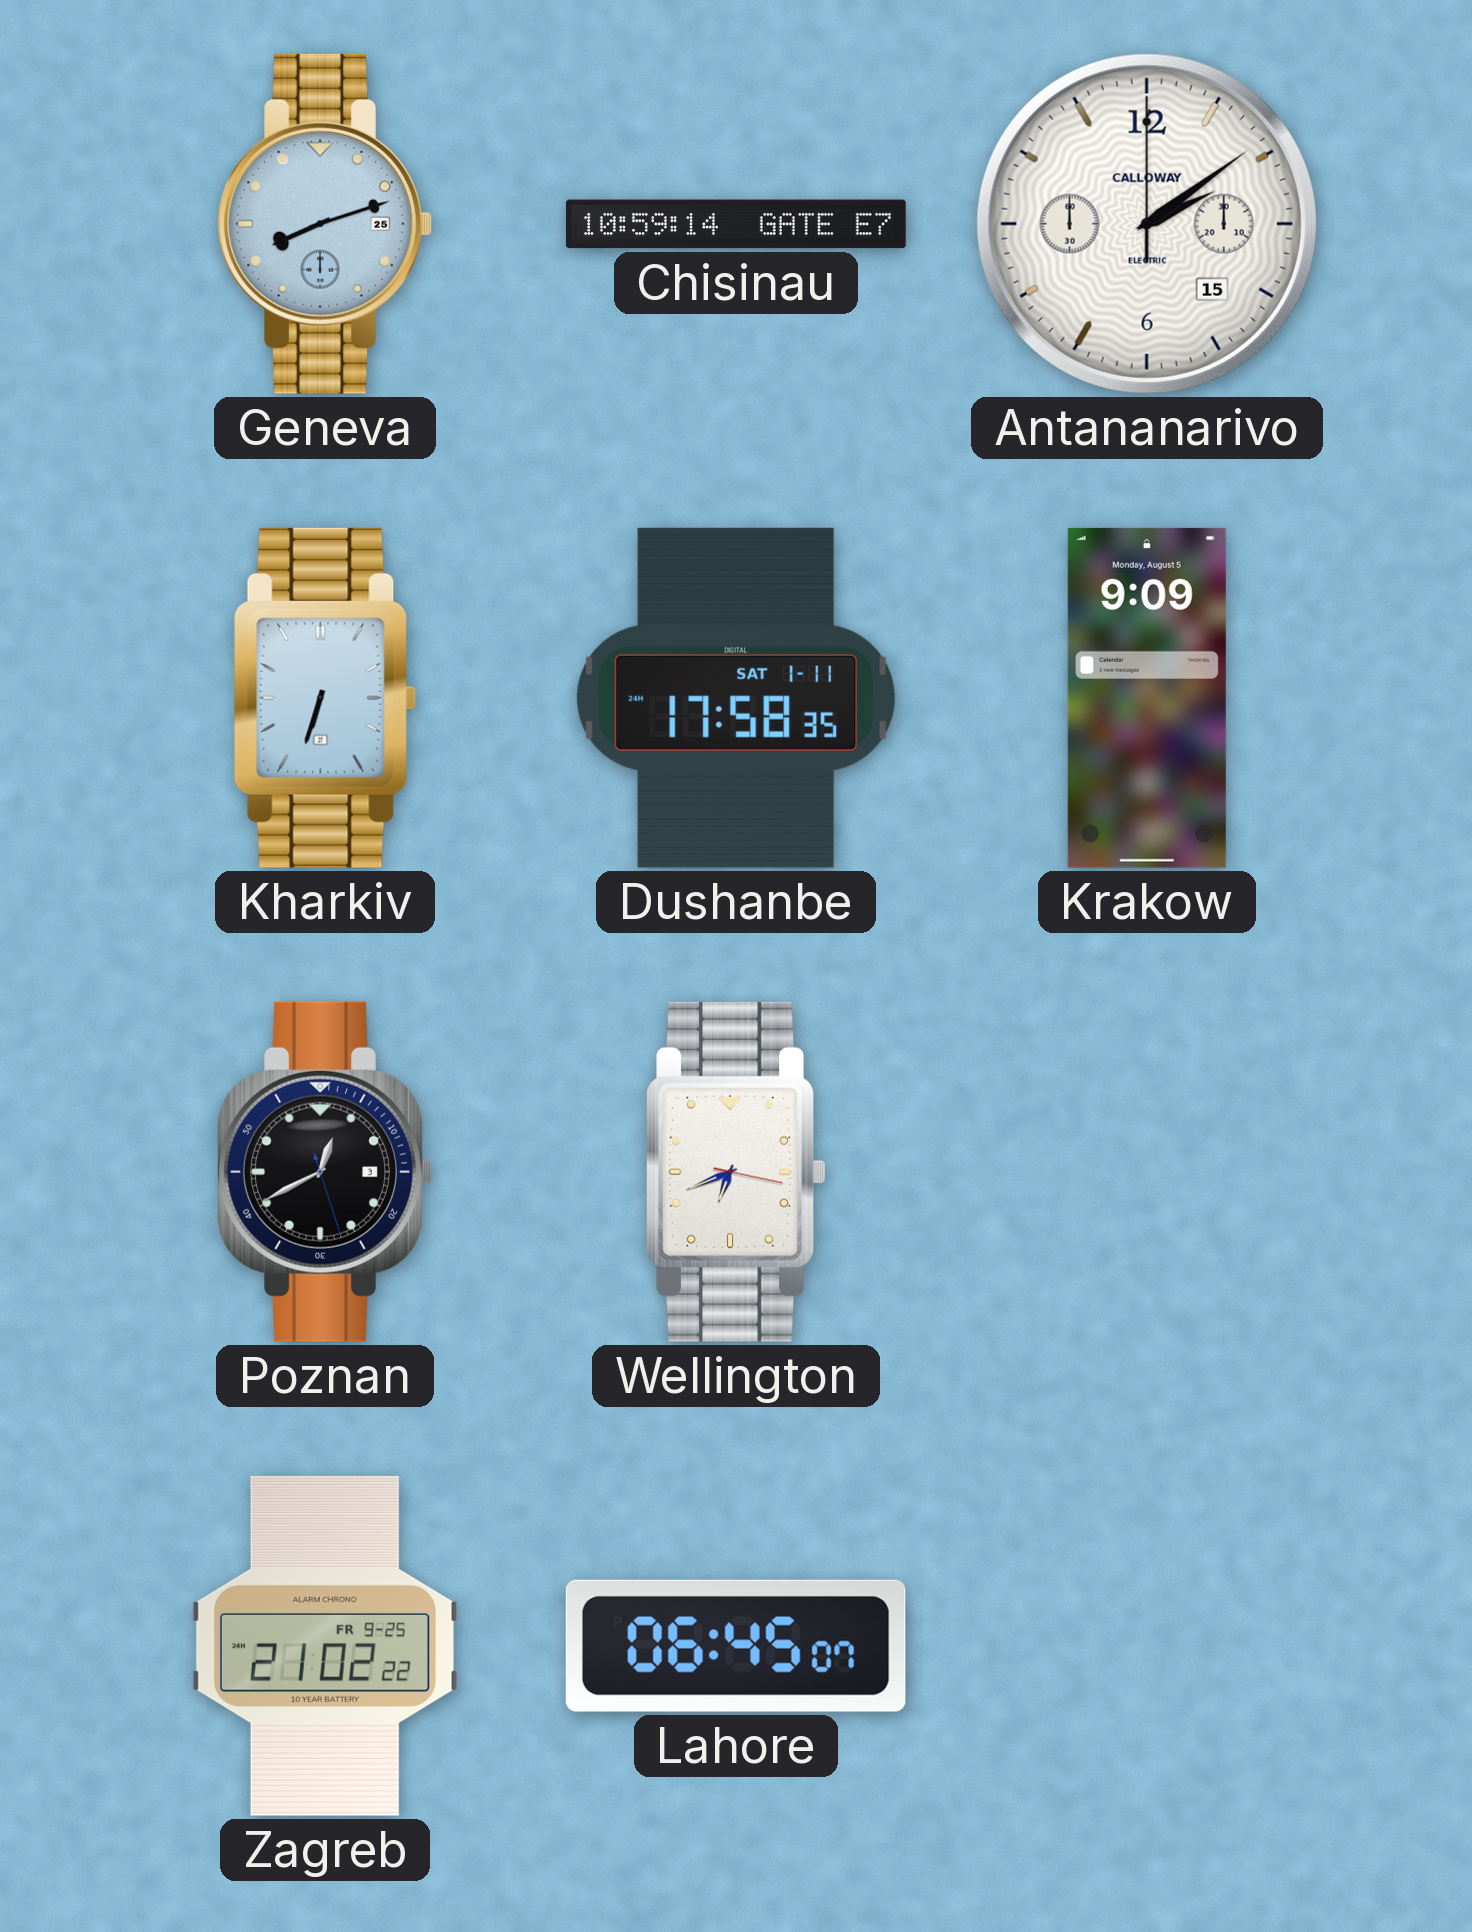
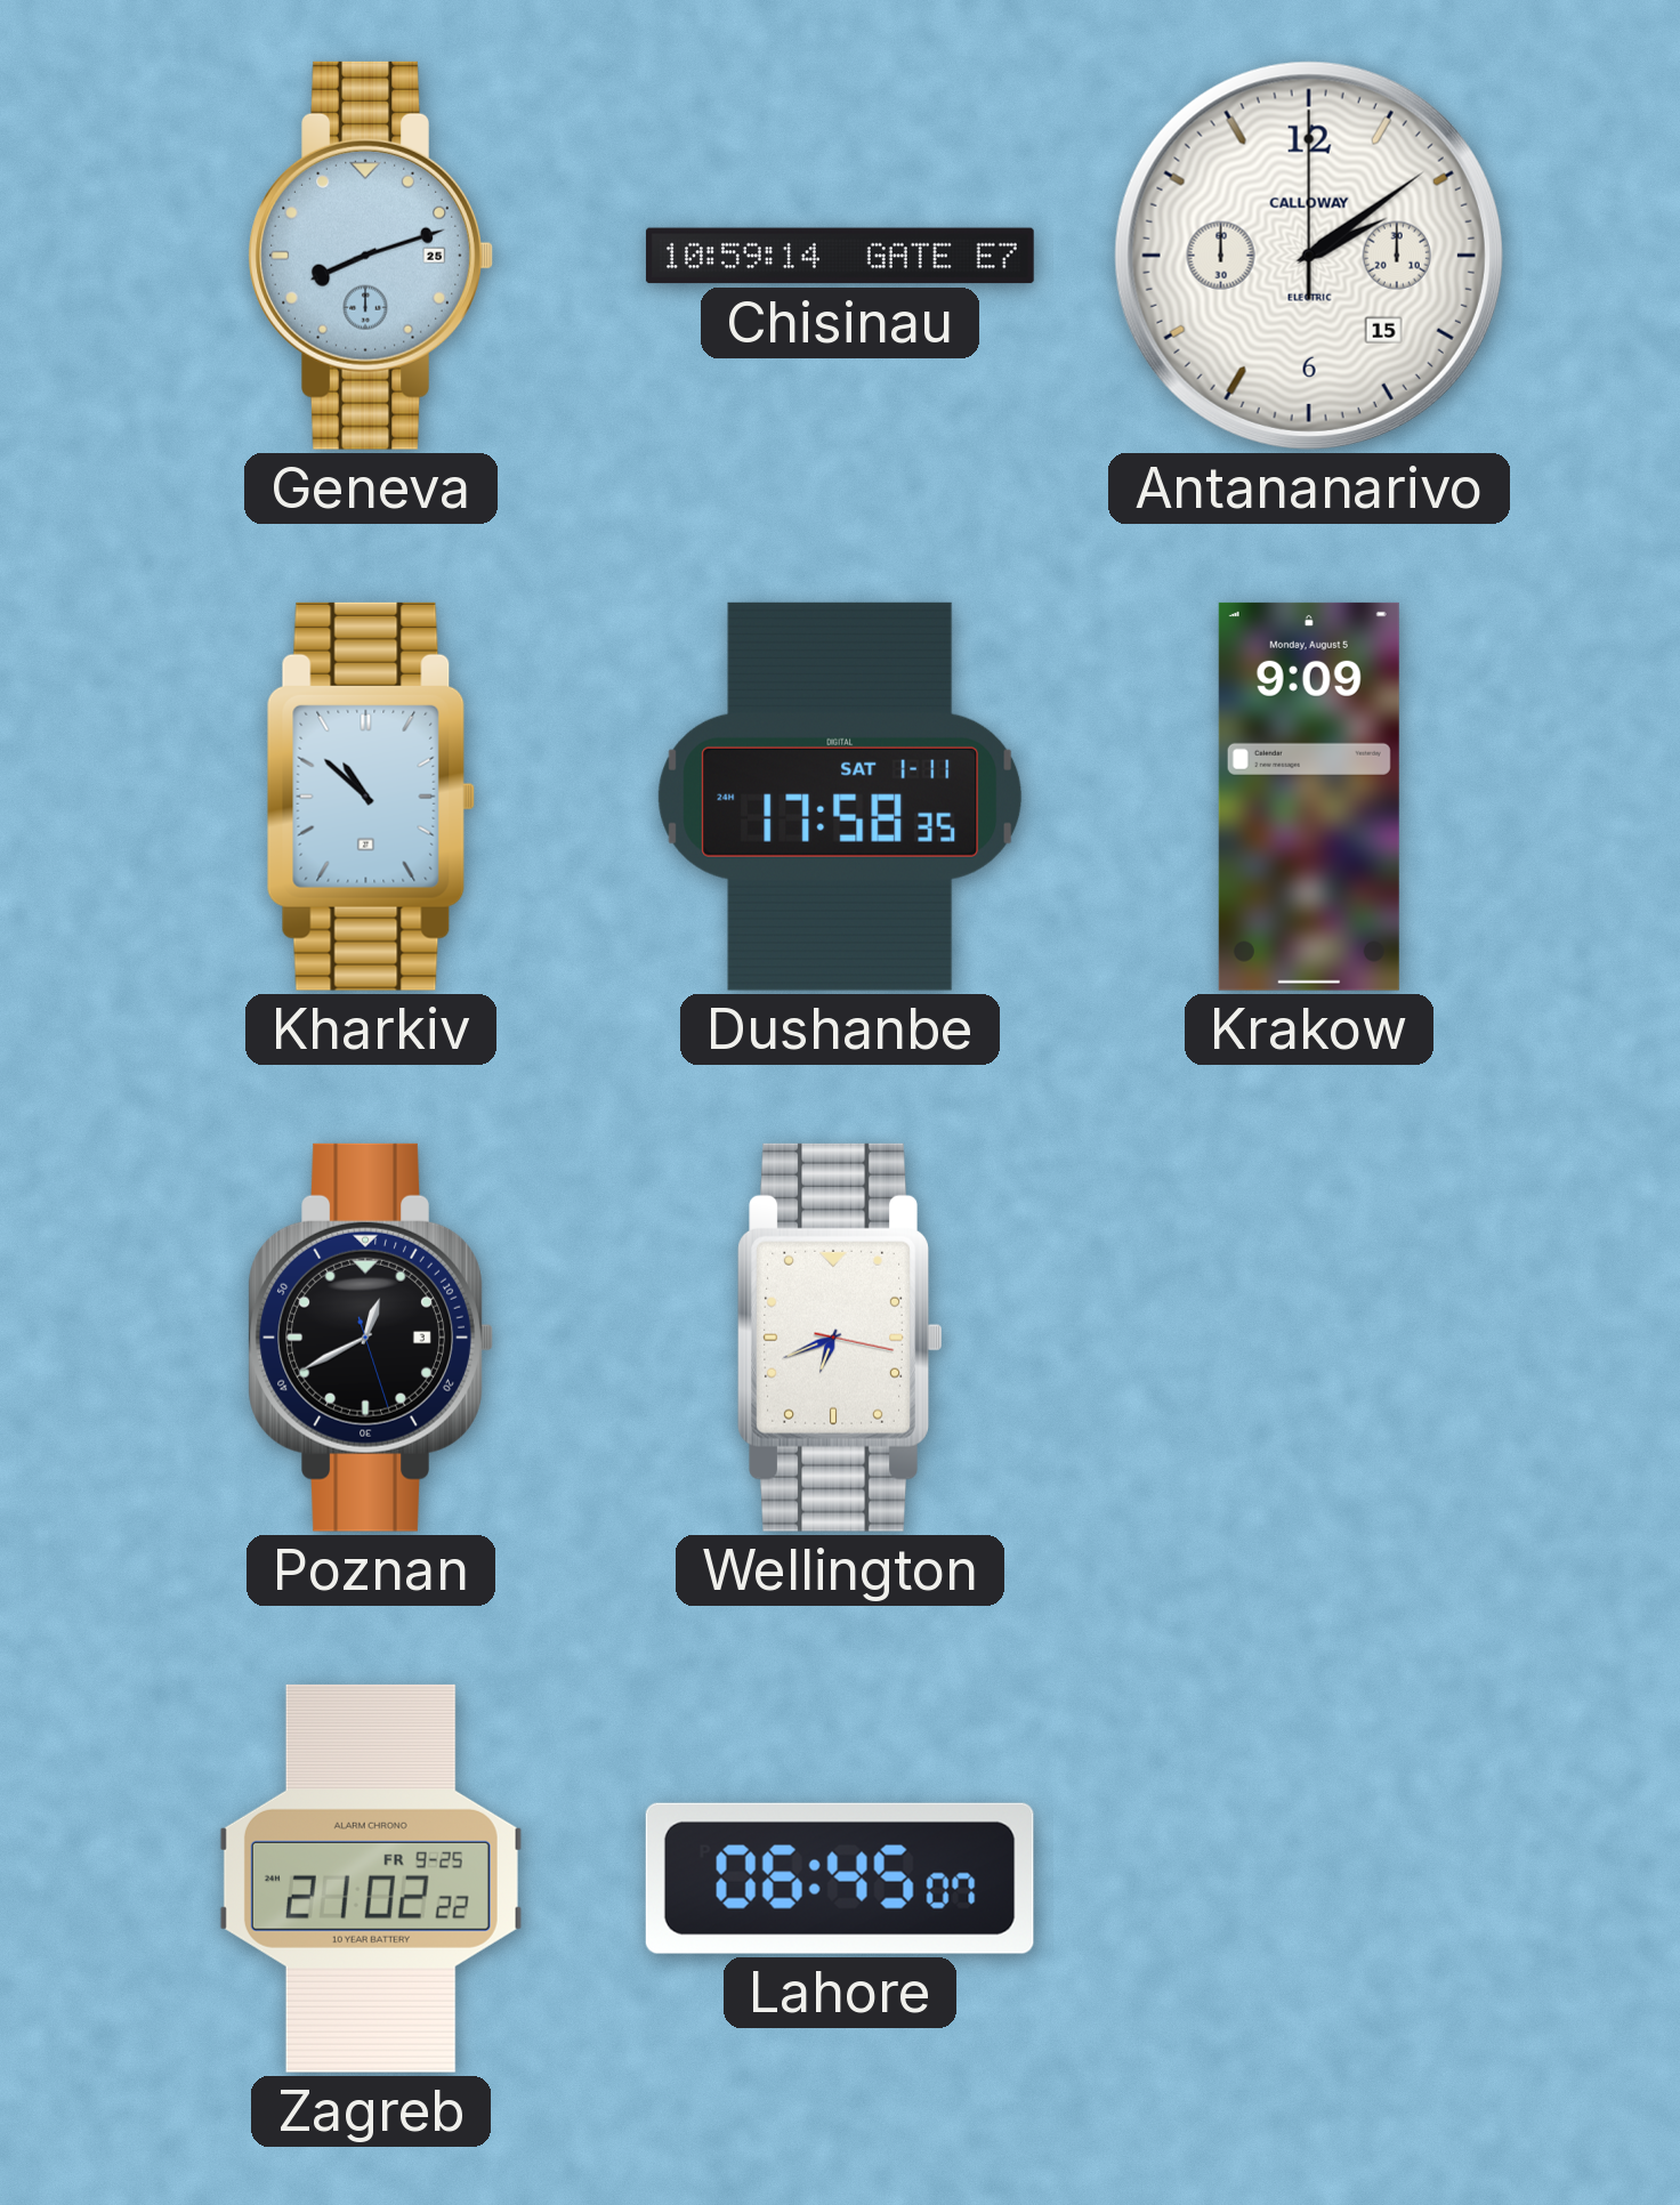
Kharkiv: 6:33 -> 10:52
